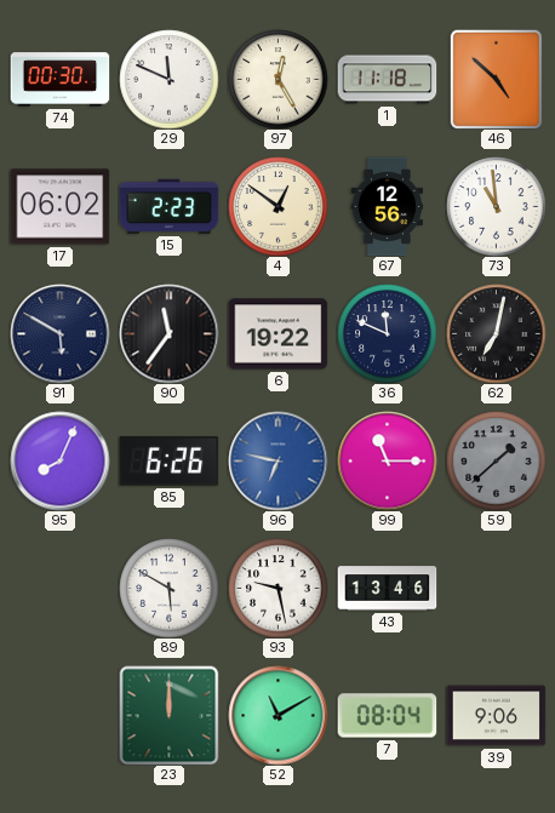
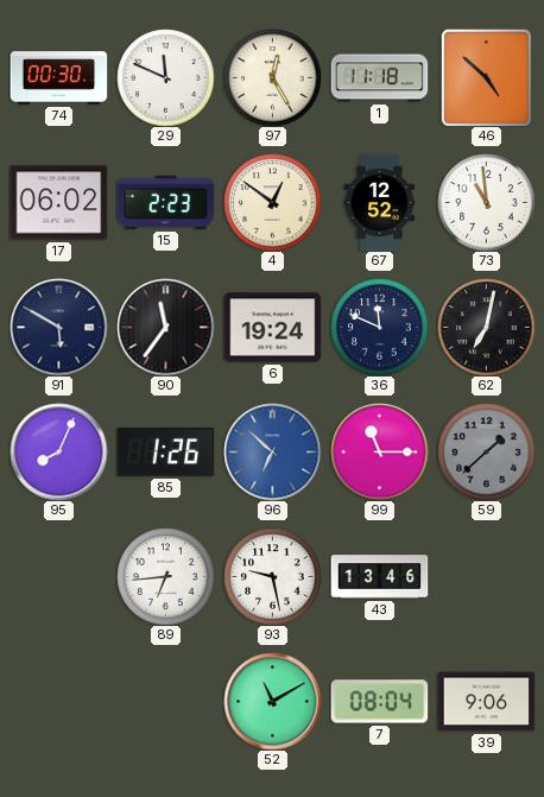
67: 12:56 -> 12:52
6: 19:22 -> 19:24
85: 6:26 -> 1:26
96: 6:47 -> 6:52
89: 5:50 -> 6:44
23: 12:00 -> none
